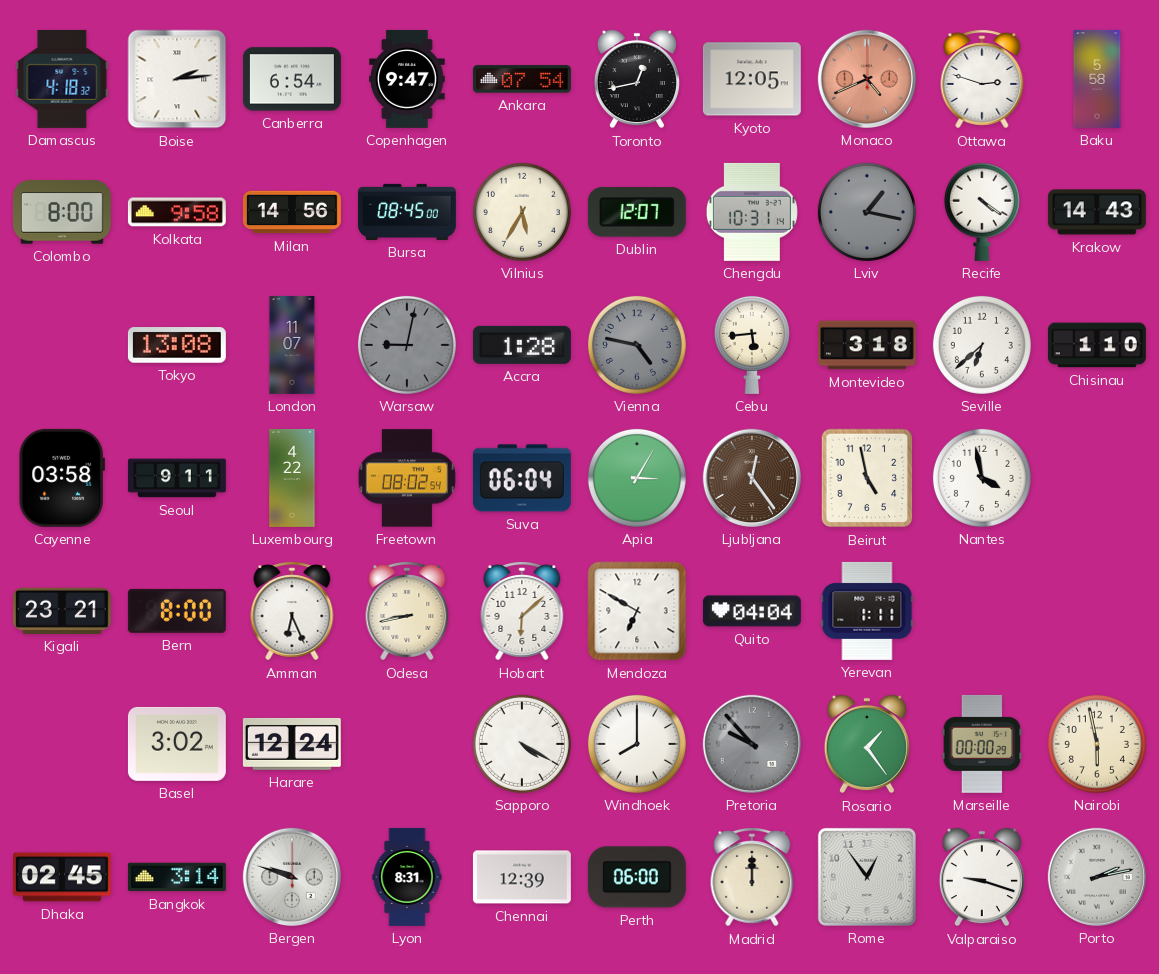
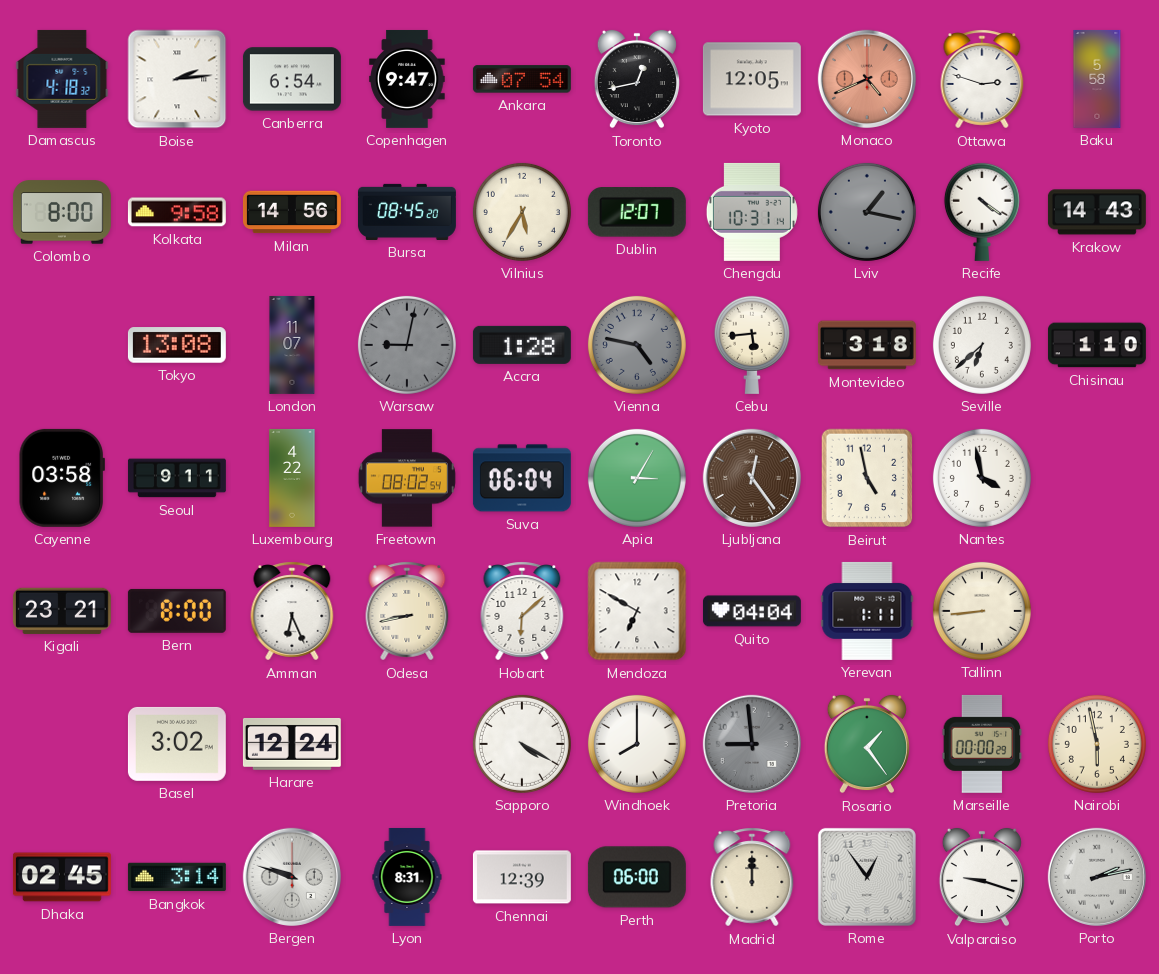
Bursa: 08:45:00 -> 08:45:20
Tallinn: none -> 8:44
Pretoria: 9:53 -> 8:59
